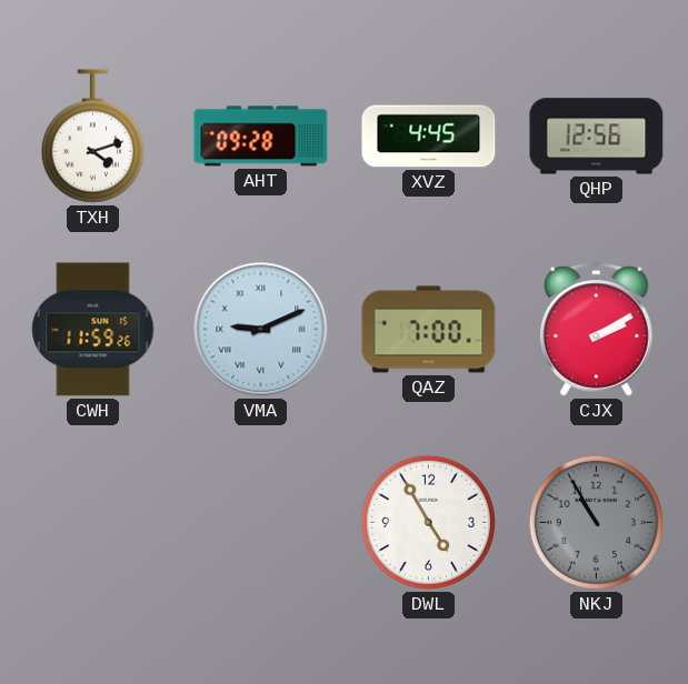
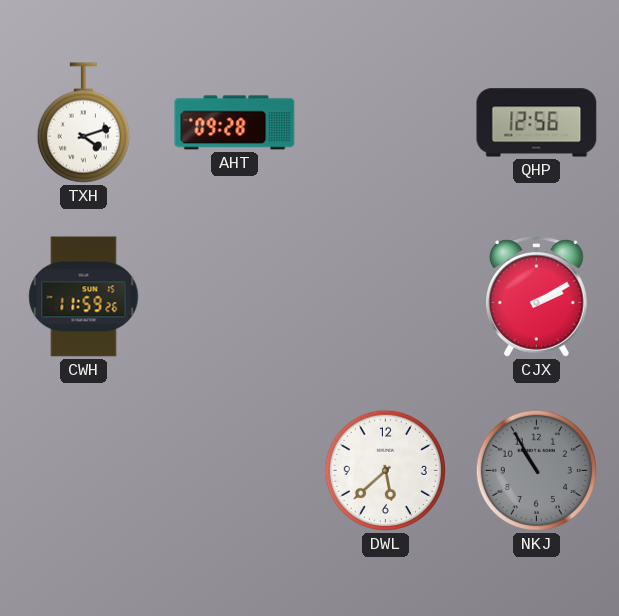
XVZ: 4:45 -> none
VMA: 9:11 -> none
QAZ: 7:00 -> none
DWL: 4:55 -> 5:38
